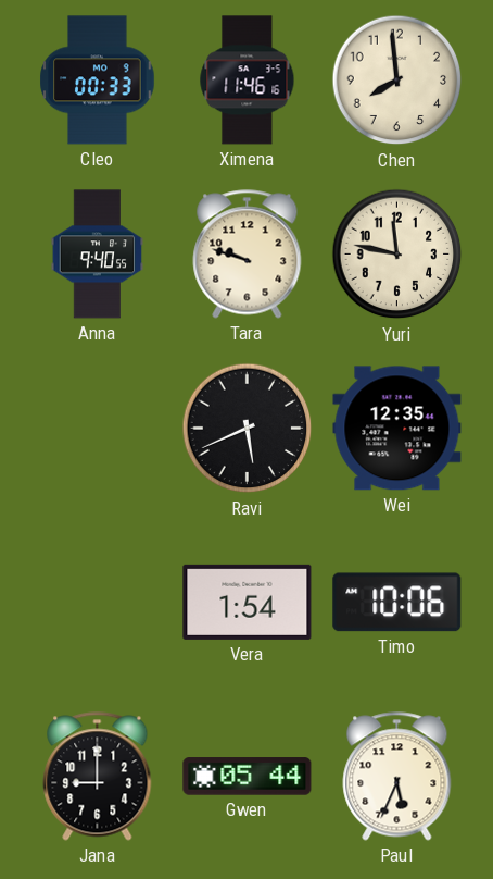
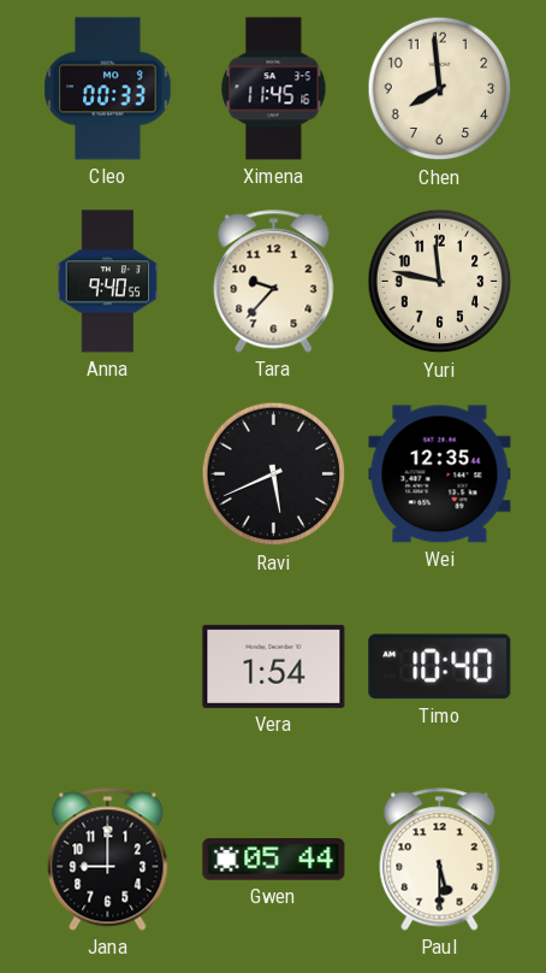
Ximena: 11:46 -> 11:45
Tara: 9:48 -> 9:37
Timo: 10:06 -> 10:40
Paul: 5:34 -> 5:30
